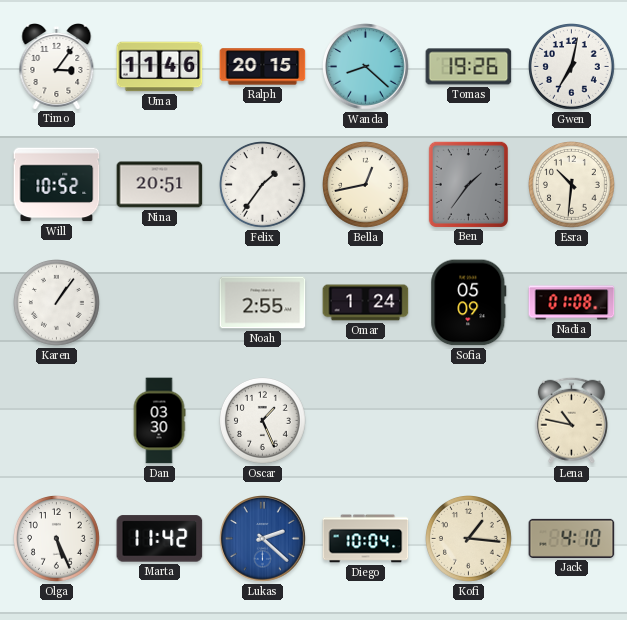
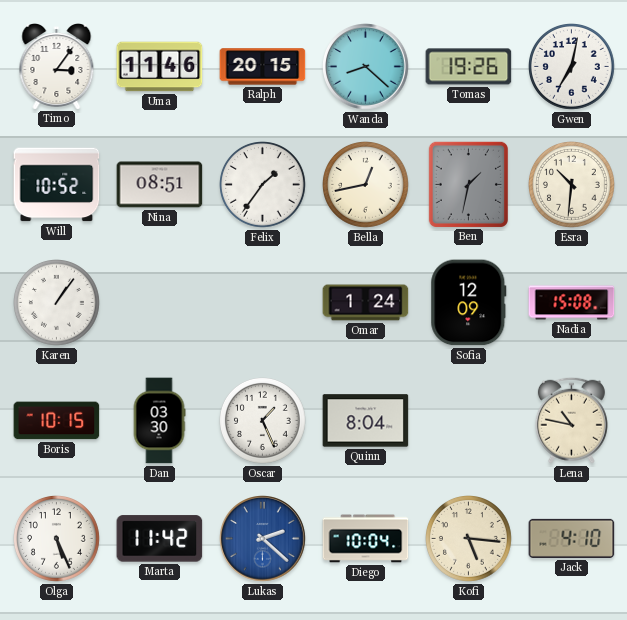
Nina: 20:51 -> 08:51
Ben: 1:36 -> 1:32
Noah: 2:55 -> none
Sofia: 05:09 -> 12:09
Nadia: 01:08 -> 15:08
Boris: none -> 10:15
Quinn: none -> 8:04
Kofi: 1:16 -> 5:16
